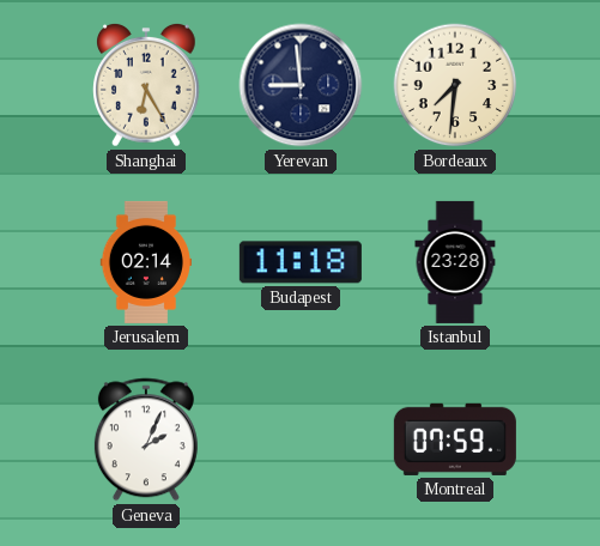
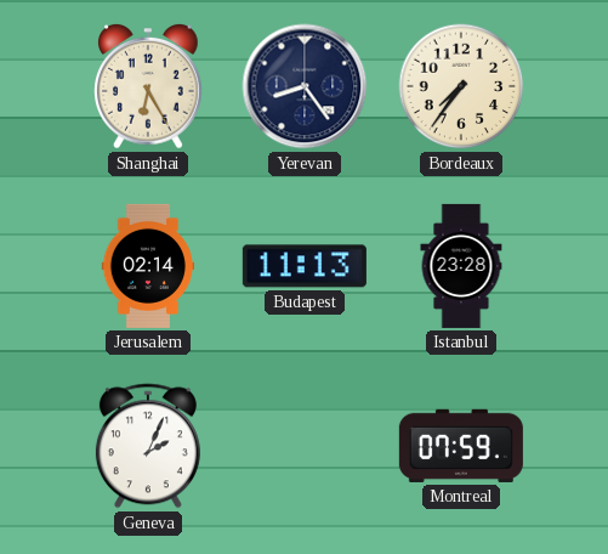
Yerevan: 8:59 -> 8:24
Bordeaux: 7:31 -> 7:36
Budapest: 11:18 -> 11:13
